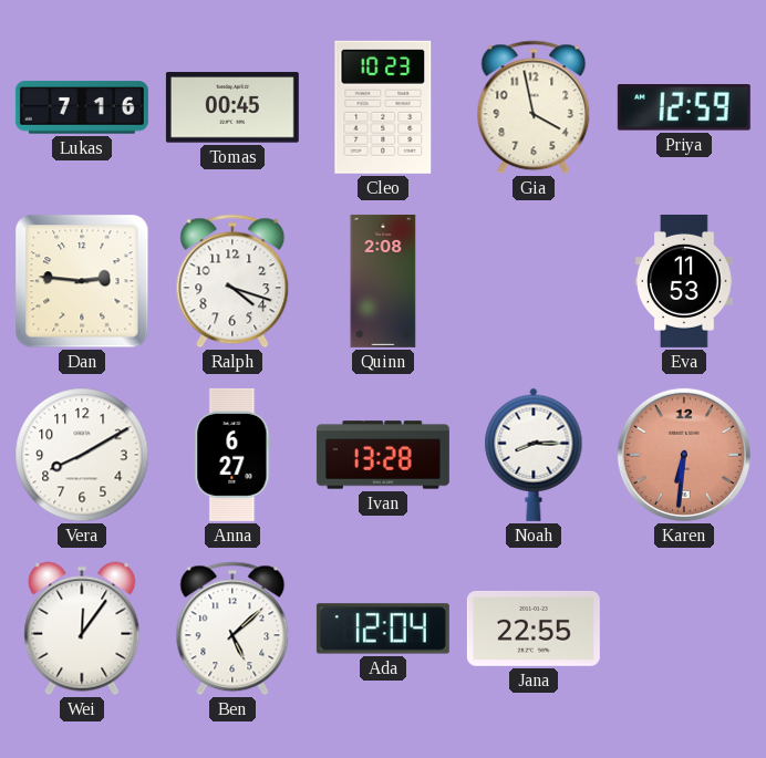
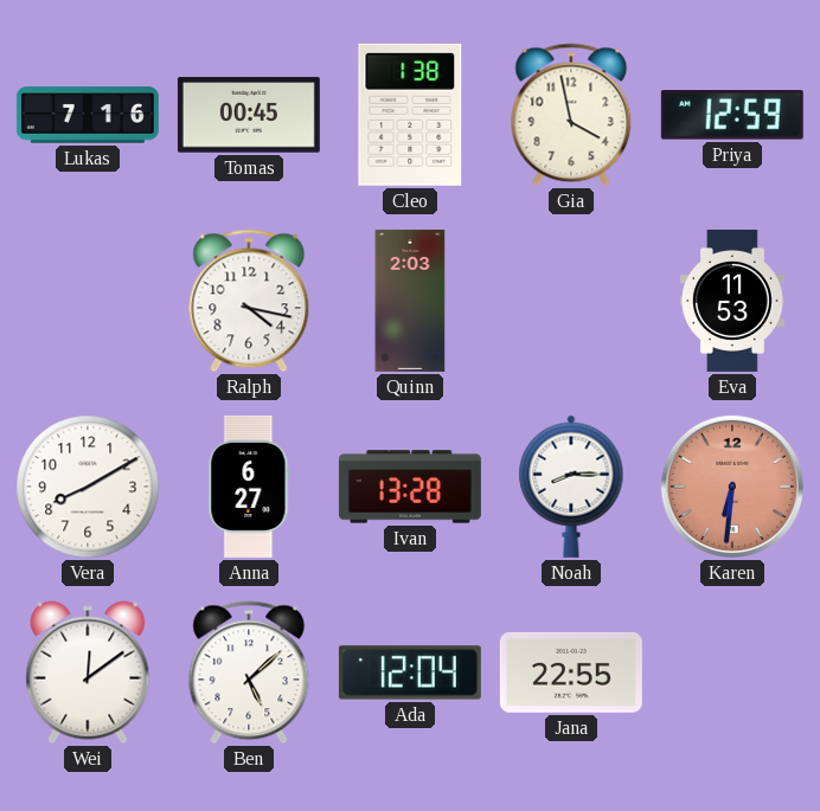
Cleo: 10:23 -> 1:38
Dan: 2:46 -> none
Ralph: 4:18 -> 4:17
Quinn: 2:08 -> 2:03
Wei: 12:06 -> 12:09
